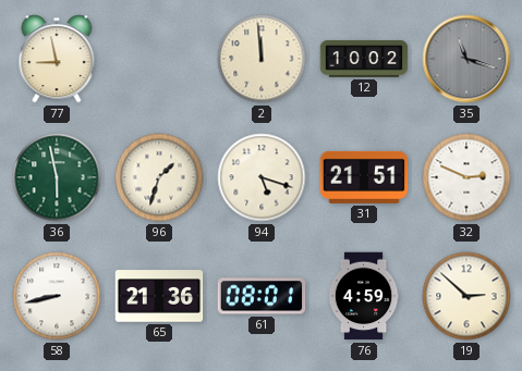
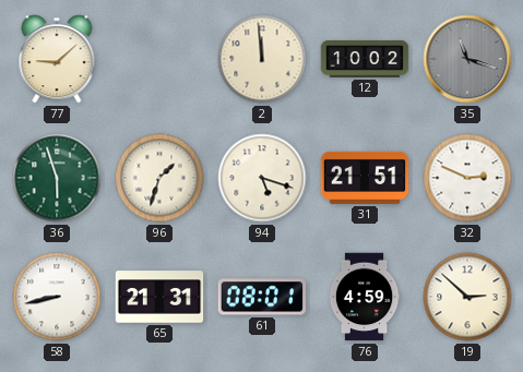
77: 8:58 -> 9:08
36: 5:58 -> 5:57
65: 21:36 -> 21:31
